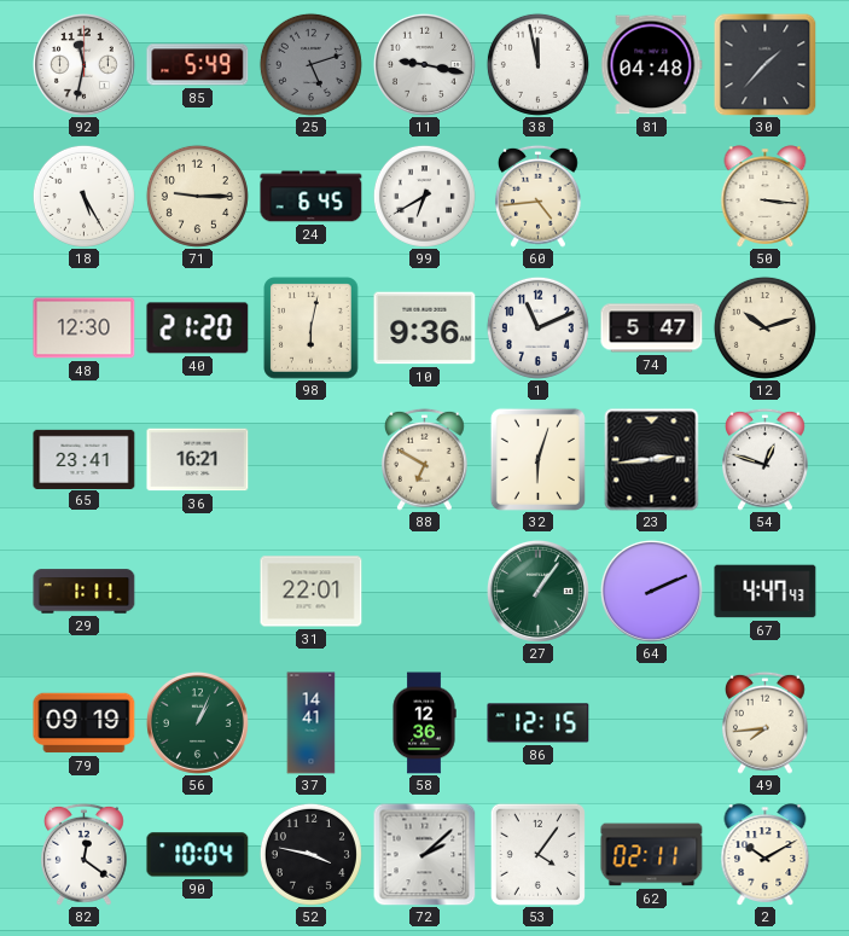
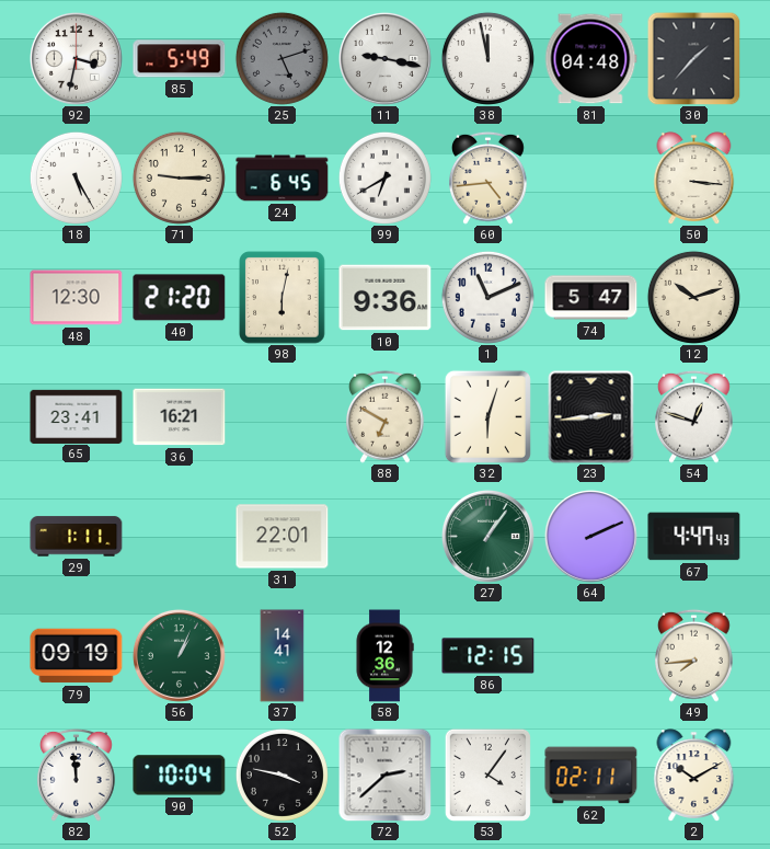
92: 11:32 -> 3:32
82: 12:21 -> 11:59
72: 2:08 -> 2:38
